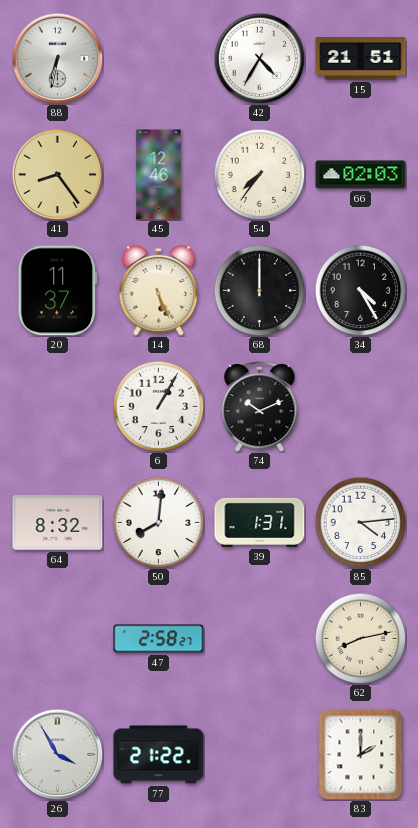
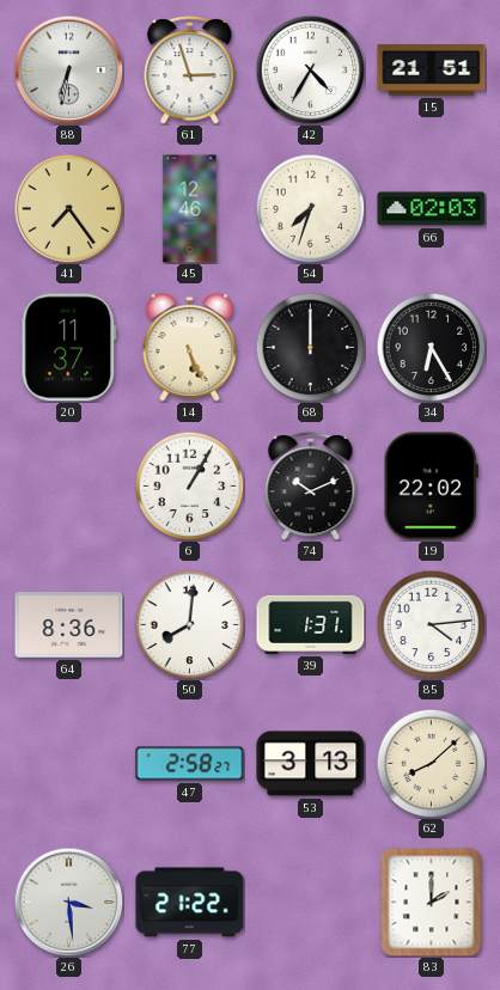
61: none -> 2:57
41: 8:24 -> 7:24
54: 7:36 -> 7:33
34: 4:25 -> 6:25
19: none -> 22:02
64: 8:32 -> 8:36
53: none -> 3:13
62: 8:13 -> 8:08
26: 3:55 -> 3:29
